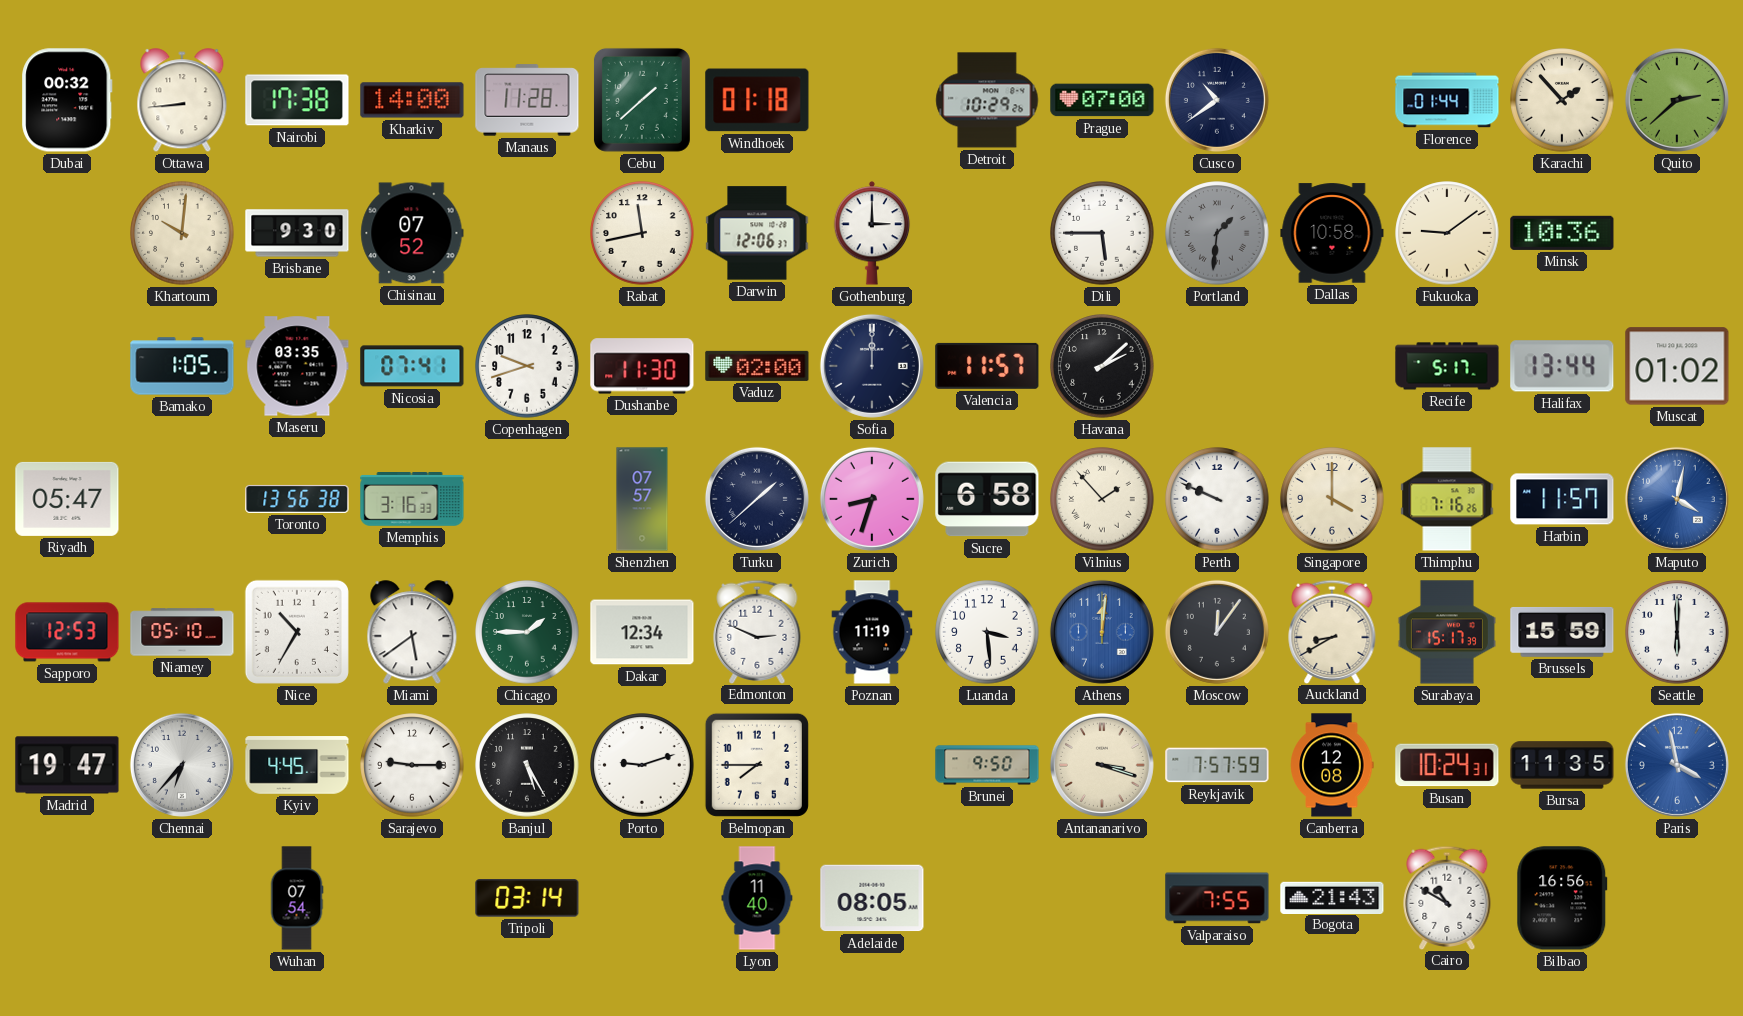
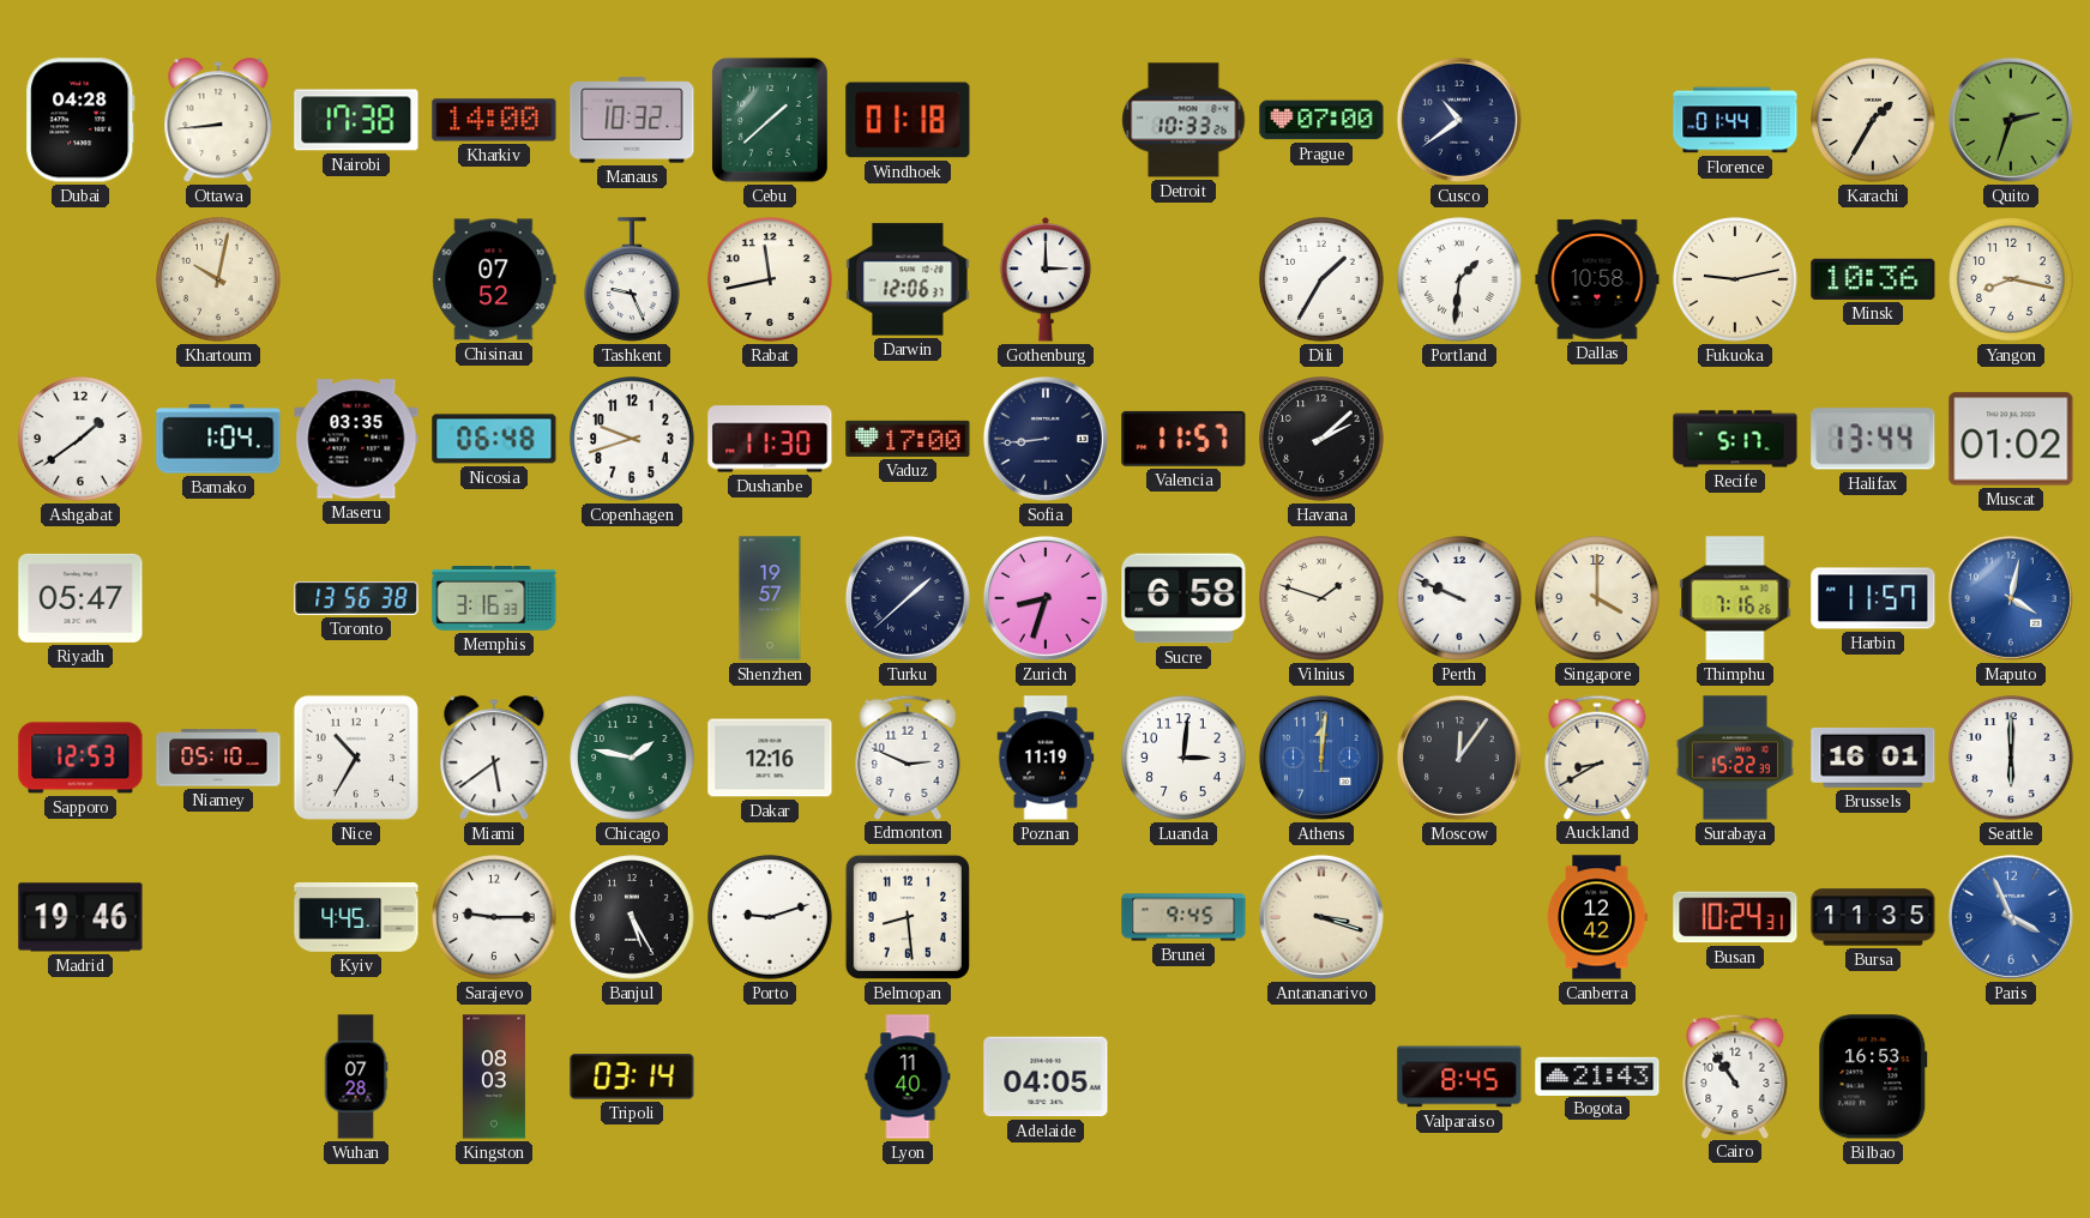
Dubai: 00:32 -> 04:28
Manaus: 11:28 -> 10:32
Detroit: 10:29 -> 10:33
Karachi: 1:53 -> 1:35
Quito: 2:38 -> 2:33
Khartoum: 10:01 -> 10:02
Brisbane: 9:30 -> none
Tashkent: none -> 9:26
Dili: 5:45 -> 1:35
Portland dial: grey -> white
Fukuoka: 9:09 -> 9:13
Yangon: none -> 8:17
Ashgabat: none -> 1:39
Bamako: 1:05 -> 1:04
Nicosia: 07:41 -> 06:48
Vaduz: 02:00 -> 17:00
Sofia: 12:00 -> 8:44
Shenzhen: 07:57 -> 19:57
Vilnius: 1:53 -> 1:48
Chicago: 1:45 -> 1:47
Dakar: 12:34 -> 12:16
Luanda: 3:29 -> 3:01
Surabaya: 15:17 -> 15:22
Brussels: 15:59 -> 16:01
Madrid: 19:47 -> 19:46
Chennai: 6:37 -> none
Belmopan: 7:45 -> 8:29
Brunei: 9:50 -> 9:45
Reykjavik: 7:57 -> none
Canberra: 12:08 -> 12:42
Paris: 3:58 -> 3:56
Wuhan: 07:54 -> 07:28
Kingston: none -> 08:03
Adelaide: 08:05 -> 04:05
Valparaiso: 7:55 -> 8:45
Cairo: 10:50 -> 10:54
Bilbao: 16:56 -> 16:53
